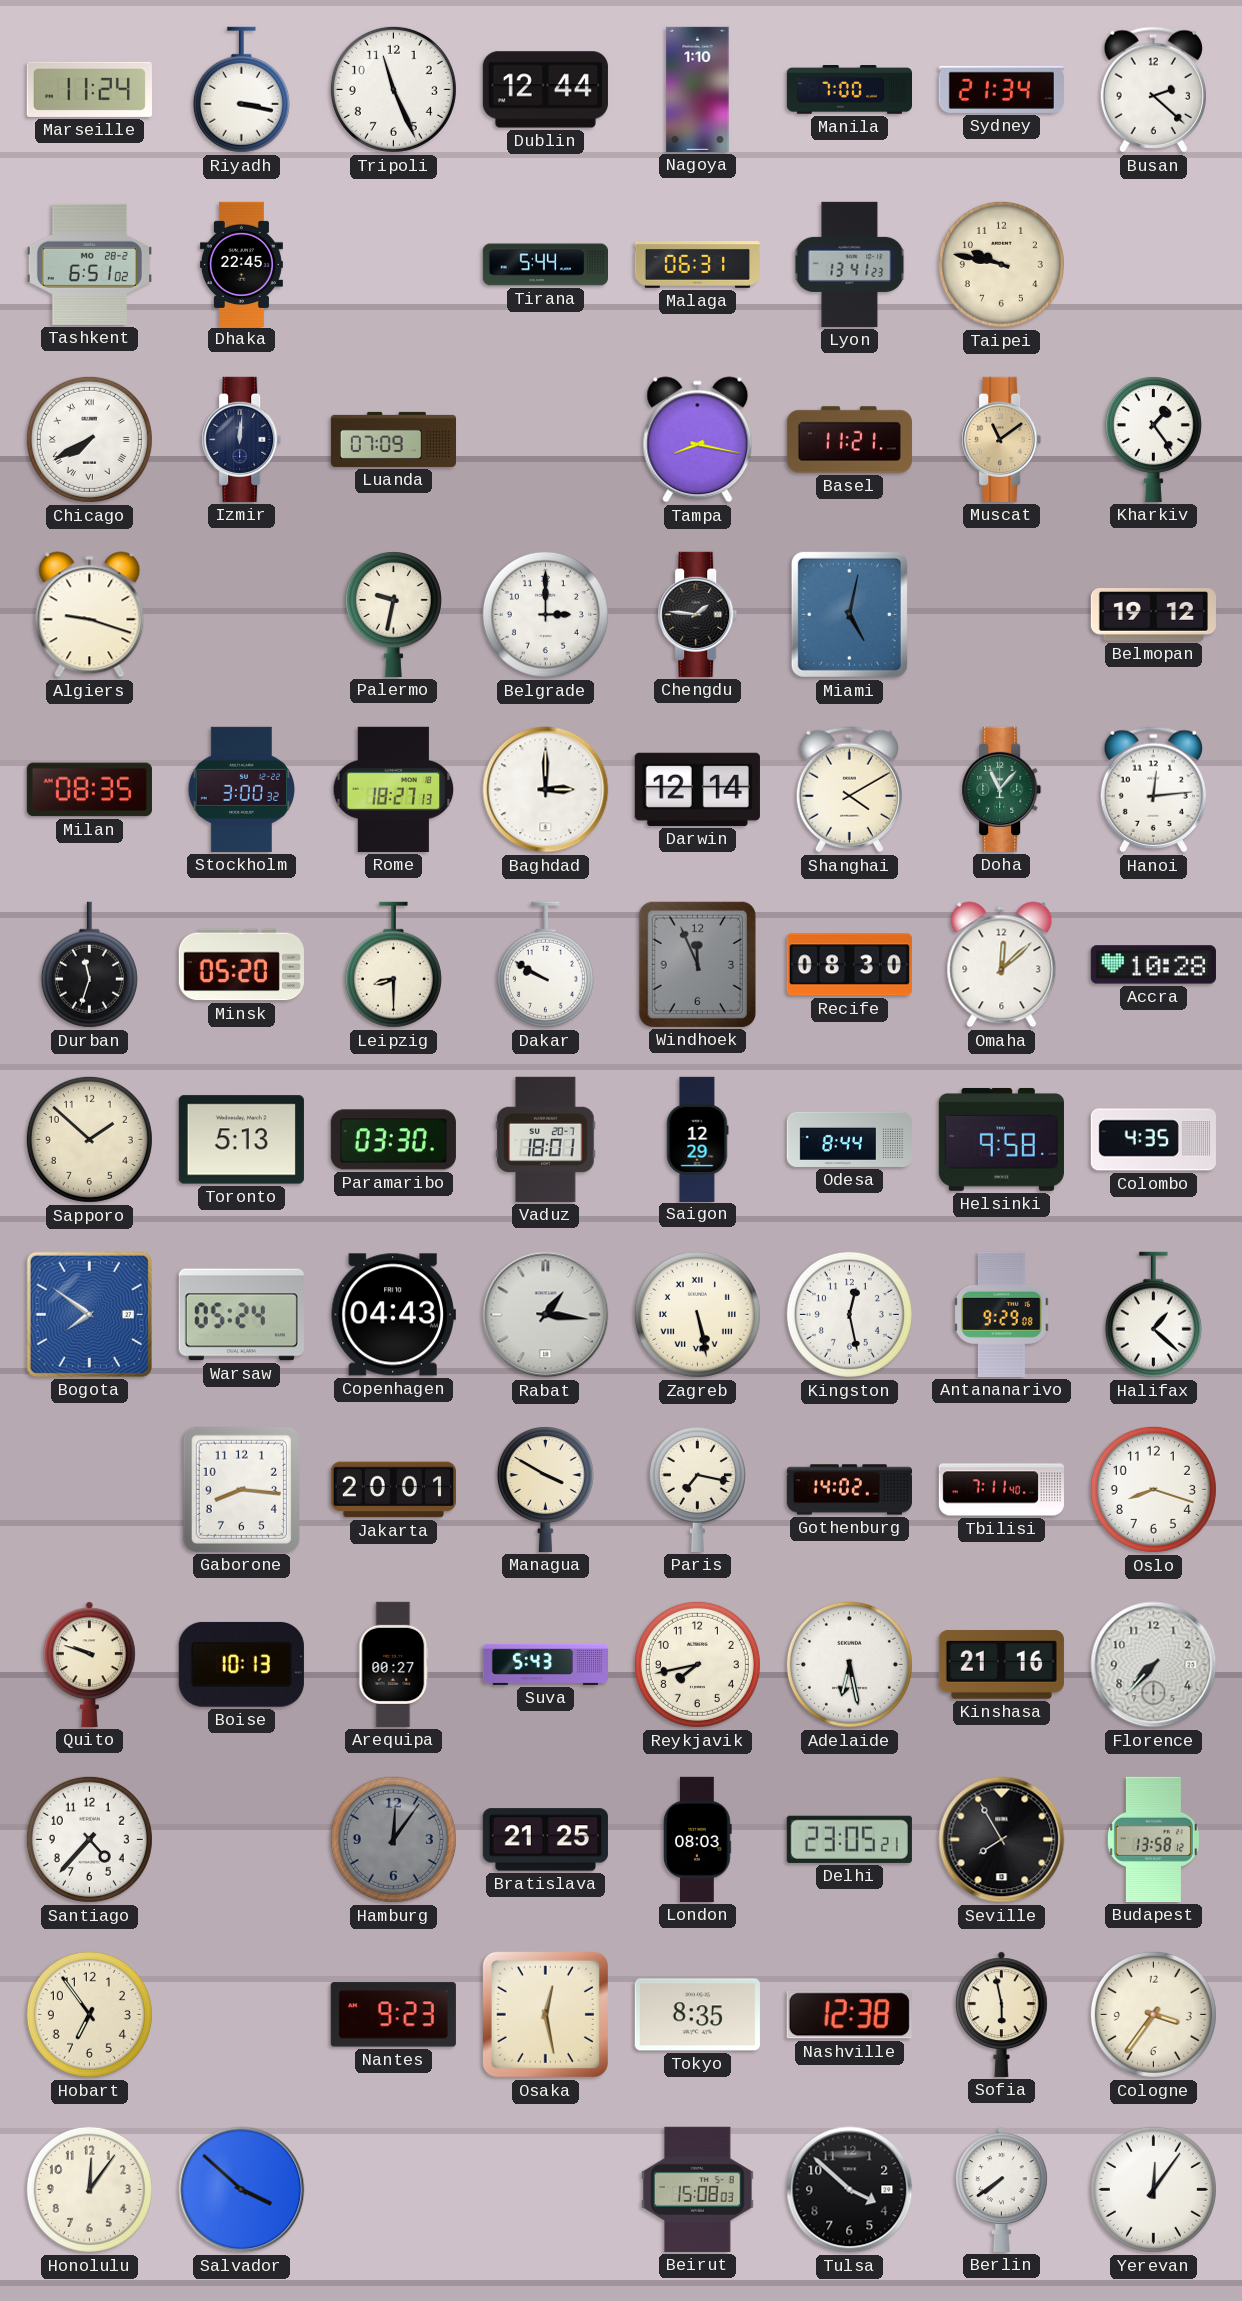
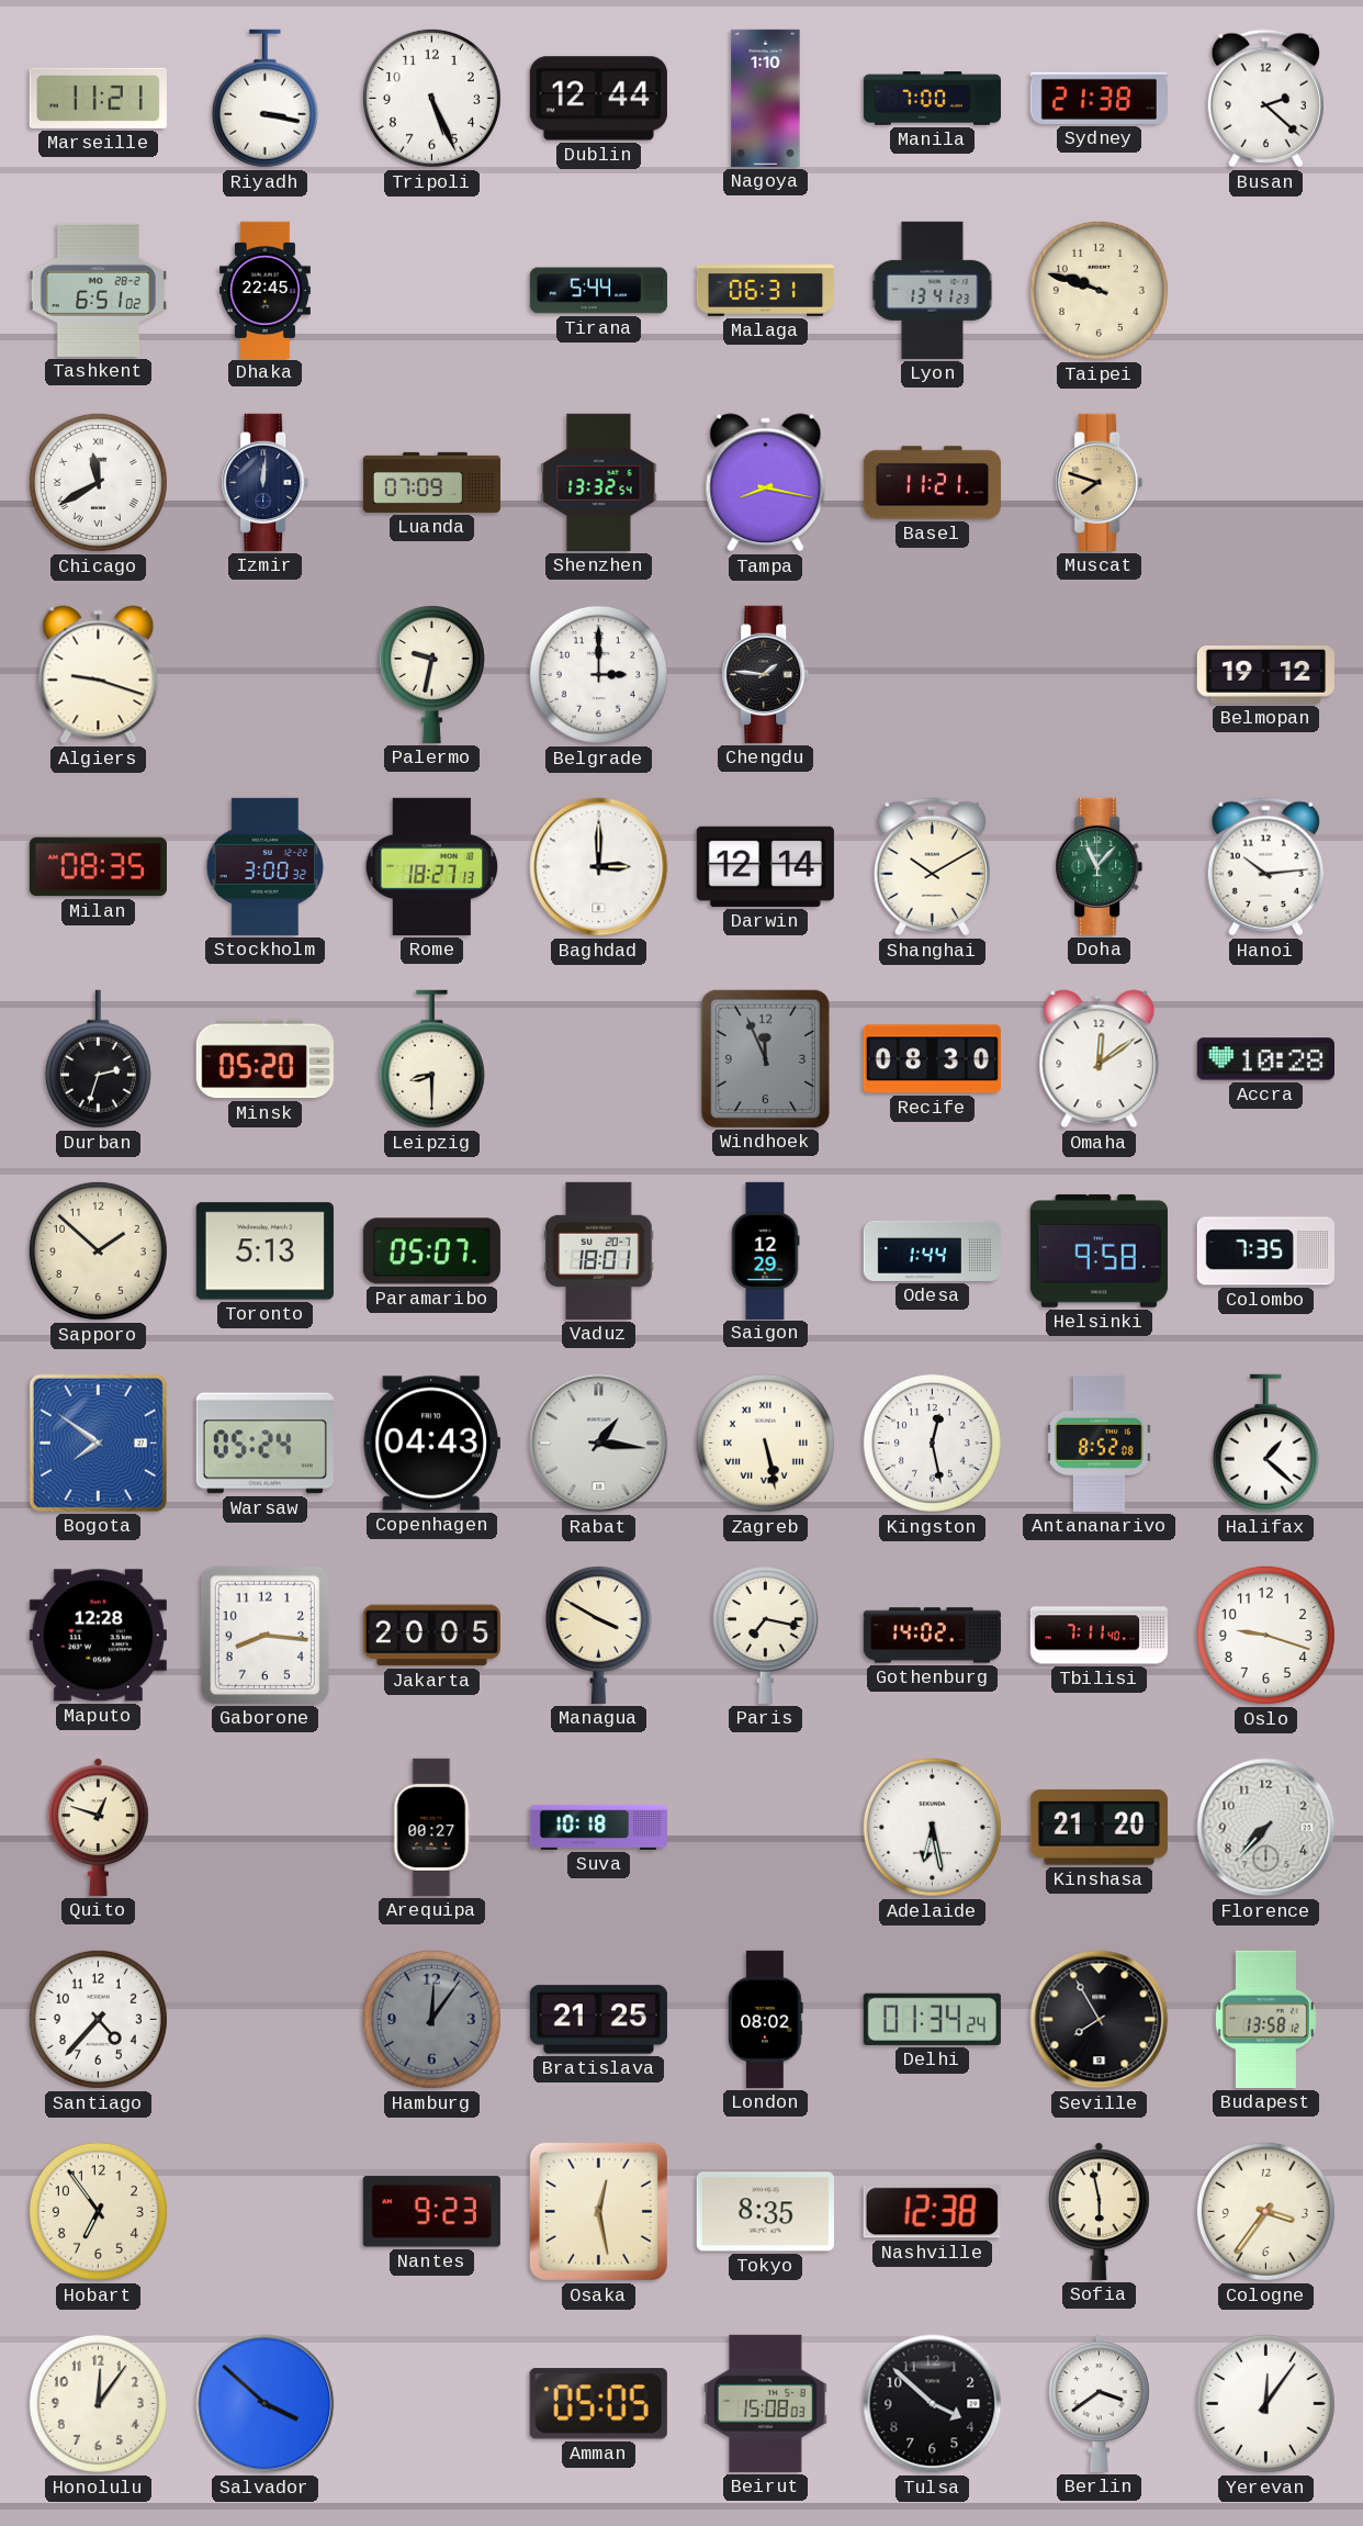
Marseille: 11:24 -> 11:21
Tripoli: 11:26 -> 5:26
Sydney: 21:34 -> 21:38
Taipei: 9:47 -> 9:48
Chicago: 7:40 -> 11:40
Shenzhen: none -> 13:32
Muscat: 11:09 -> 7:48
Kharkiv: 1:24 -> none
Miami: 5:02 -> none
Shanghai: 4:10 -> 10:10
Hanoi: 12:14 -> 10:14
Durban: 11:33 -> 2:33
Dakar: 9:50 -> none
Omaha: 12:08 -> 12:09
Paramaribo: 03:30 -> 05:07
Odesa: 8:44 -> 1:44
Colombo: 4:35 -> 7:35
Antananarivo: 9:29 -> 8:52
Maputo: none -> 12:28
Jakarta: 20:01 -> 20:05
Oslo: 8:18 -> 9:18
Quito: 9:48 -> 12:48
Boise: 10:13 -> none
Suva: 5:43 -> 10:18
Reykjavik: 7:43 -> none
Kinshasa: 21:16 -> 21:20
London: 08:03 -> 08:02
Delhi: 23:05 -> 01:34
Amman: none -> 05:05
Berlin: 7:39 -> 3:39
